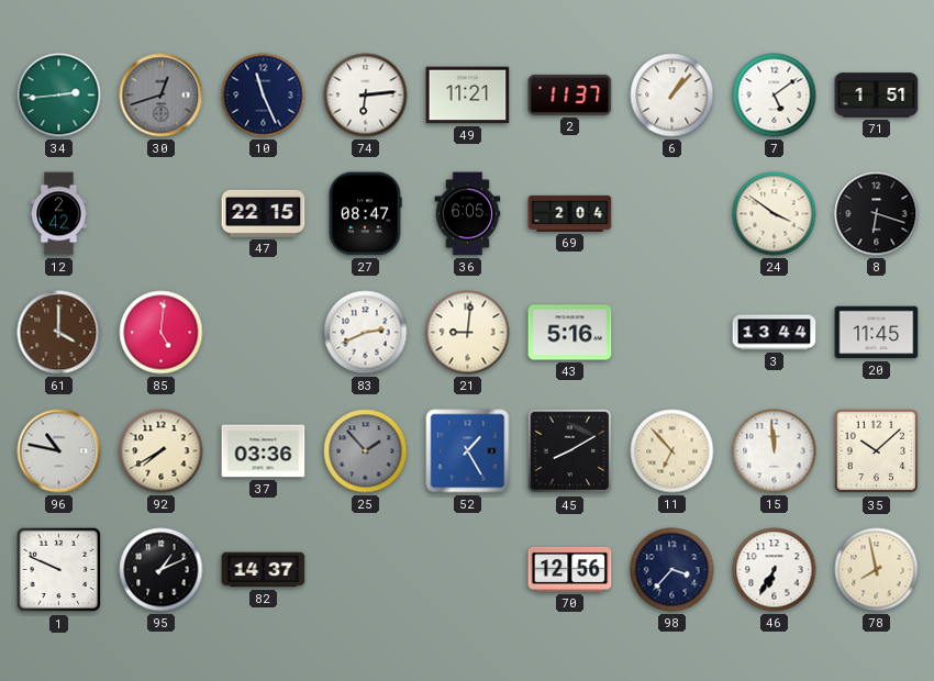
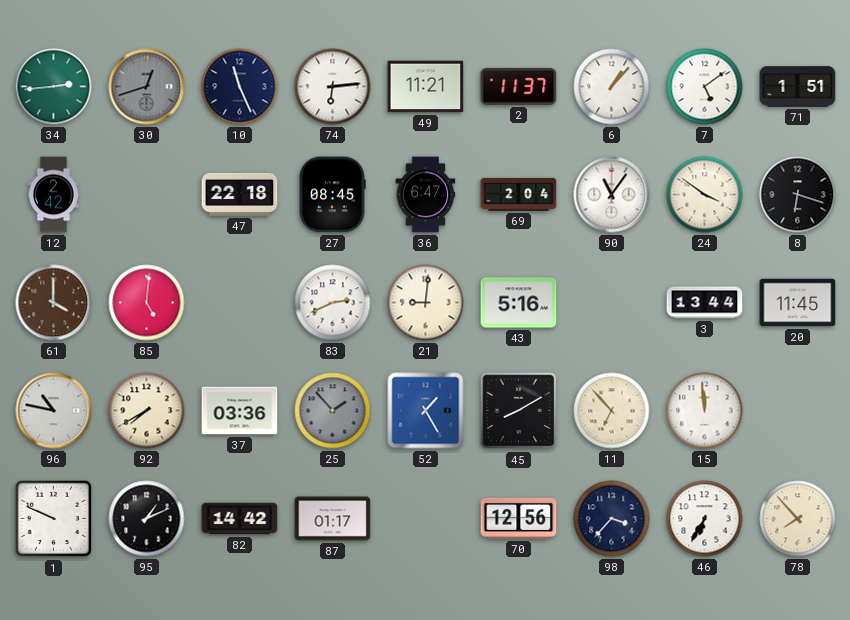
47: 22:15 -> 22:18
27: 08:47 -> 08:45
36: 6:05 -> 6:47
90: none -> 11:06
35: 10:08 -> none
82: 14:37 -> 14:42
87: none -> 01:17
78: 7:58 -> 7:53
